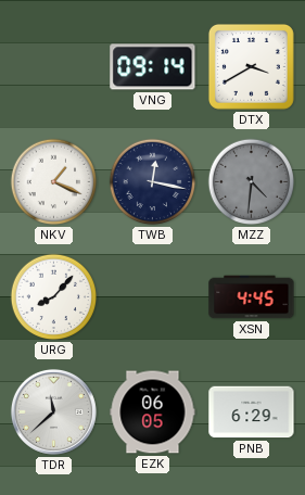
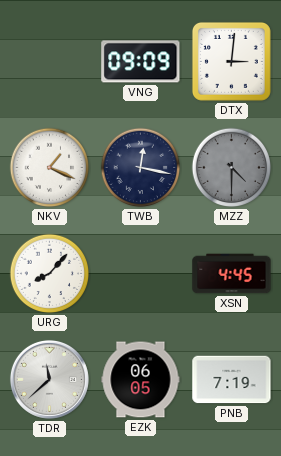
VNG: 09:14 -> 09:09
DTX: 3:40 -> 3:01
MZZ: 4:31 -> 4:30
PNB: 6:29 -> 7:19
